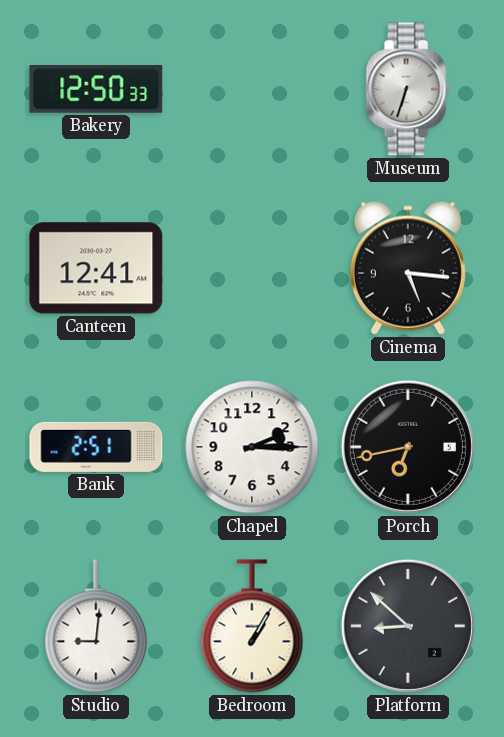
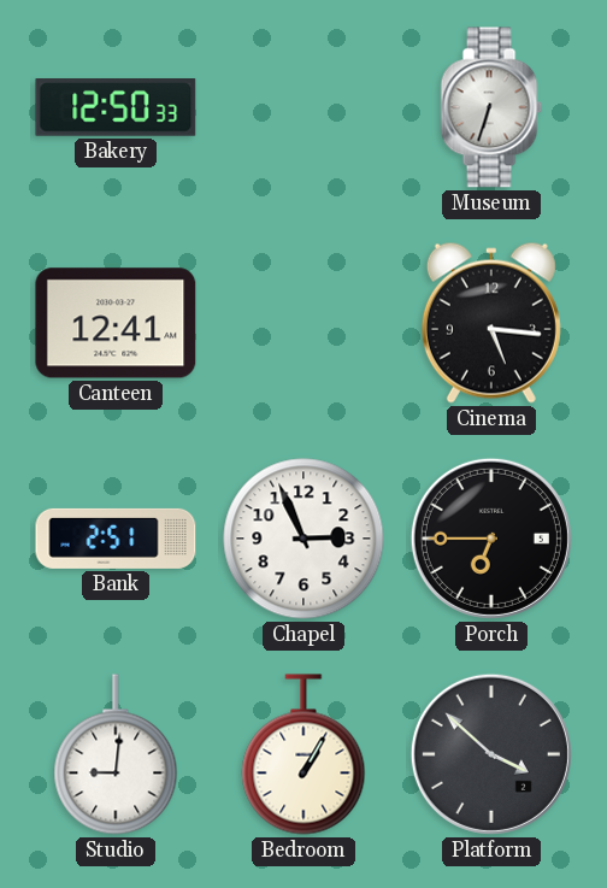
Chapel: 2:15 -> 2:56
Porch: 6:43 -> 6:45
Platform: 8:52 -> 3:52
